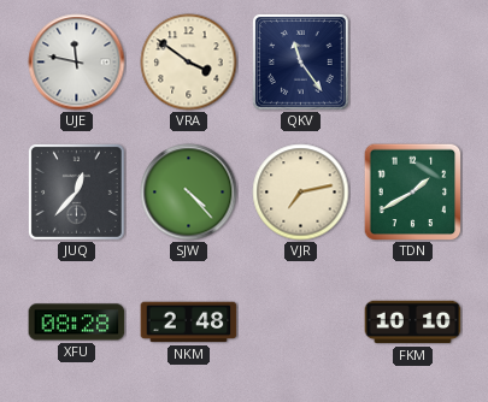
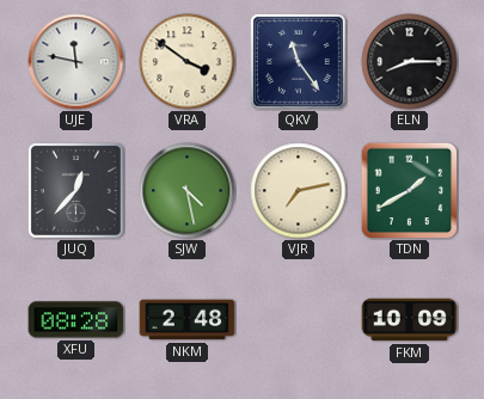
ELN: none -> 8:15
SJW: 4:23 -> 4:28
FKM: 10:10 -> 10:09
